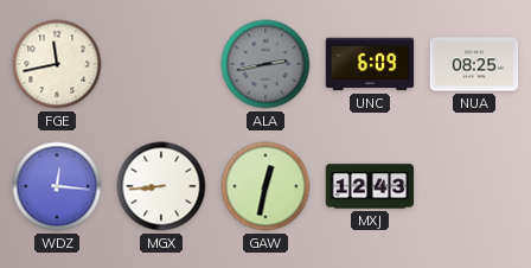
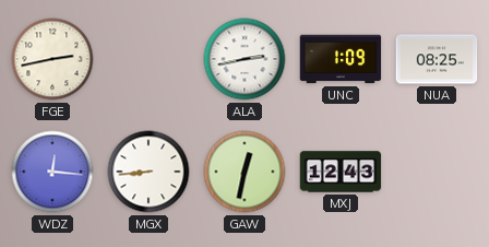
FGE: 11:43 -> 2:43
ALA dial: grey -> white
UNC: 6:09 -> 1:09
